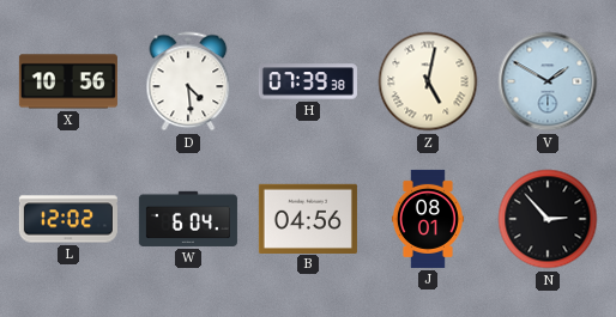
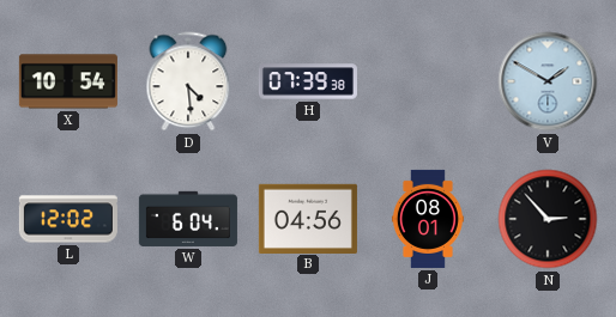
X: 10:56 -> 10:54
Z: 5:02 -> none
